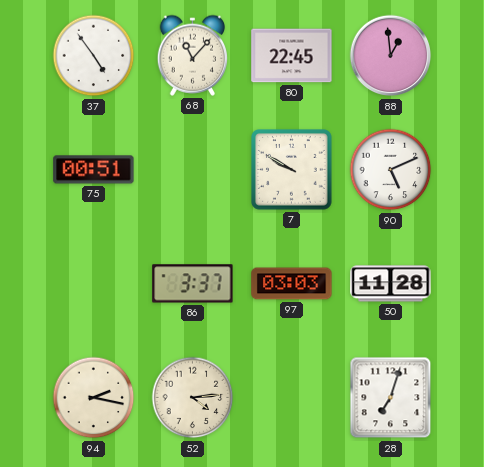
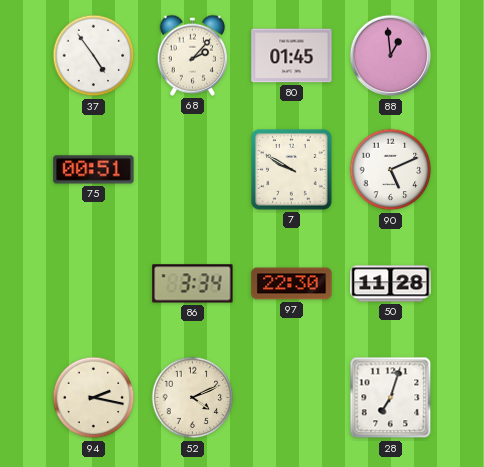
68: 11:07 -> 2:07
80: 22:45 -> 01:45
86: 3:37 -> 3:34
97: 03:03 -> 22:30
52: 4:14 -> 4:11
